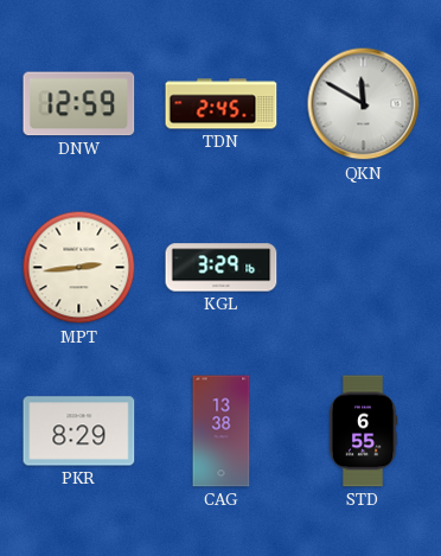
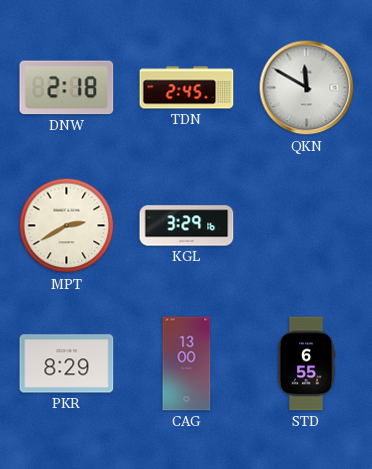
DNW: 12:59 -> 2:18
MPT: 2:44 -> 2:40
CAG: 13:38 -> 13:00
